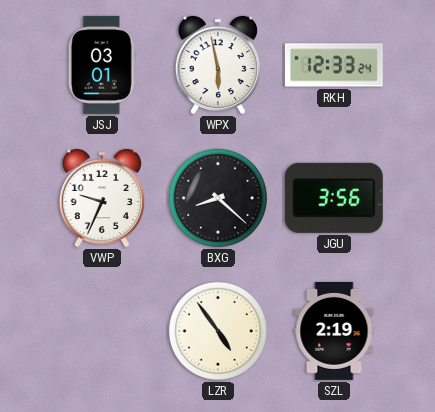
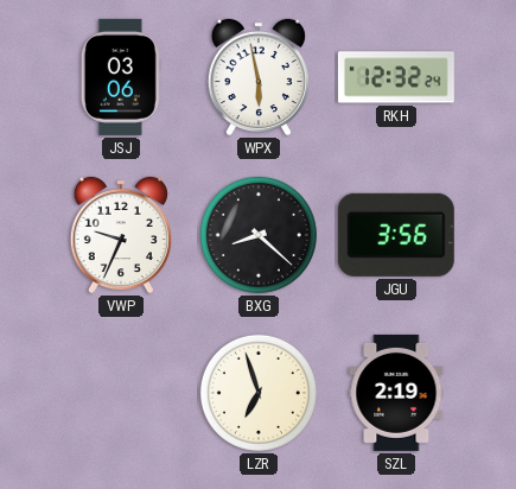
JSJ: 03:01 -> 03:06
RKH: 12:33 -> 12:32
LZR: 4:54 -> 6:57
